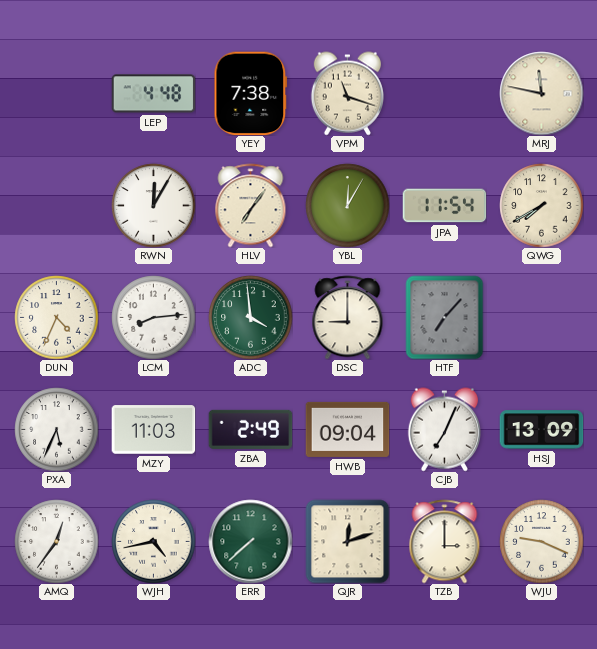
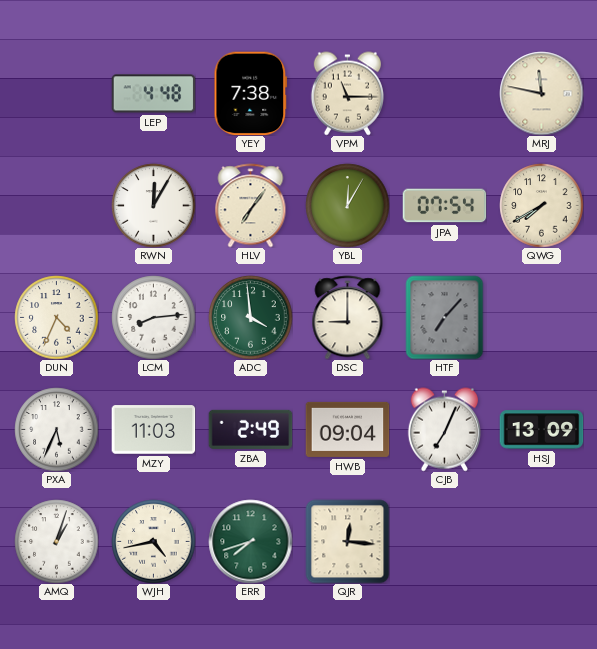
VPM: 11:18 -> 11:15
JPA: 11:54 -> 07:54
AMQ: 12:36 -> 1:03
ERR: 7:38 -> 7:42
QJR: 12:12 -> 12:16
TZB: 3:00 -> none
WJU: 9:19 -> none
